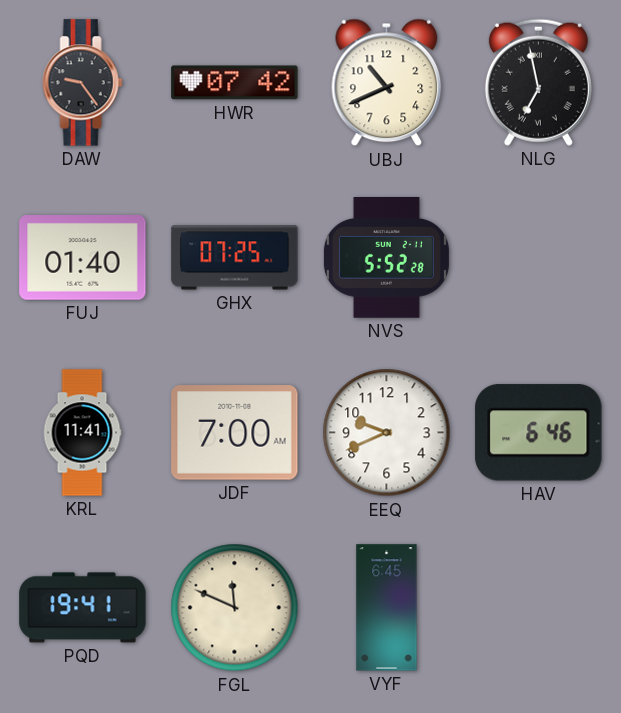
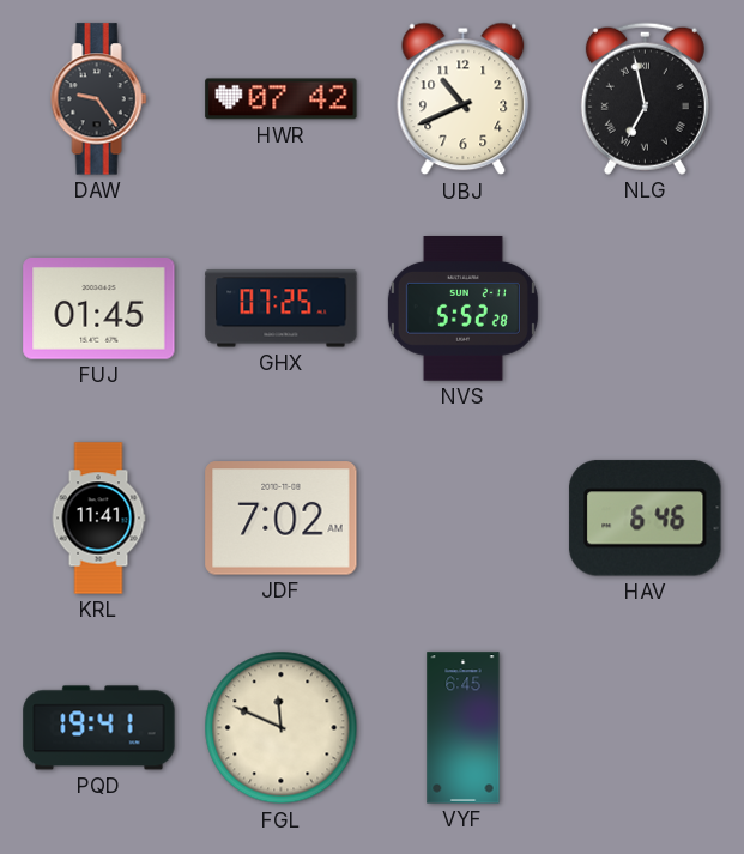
FUJ: 01:40 -> 01:45
JDF: 7:00 -> 7:02
EEQ: 9:41 -> none
